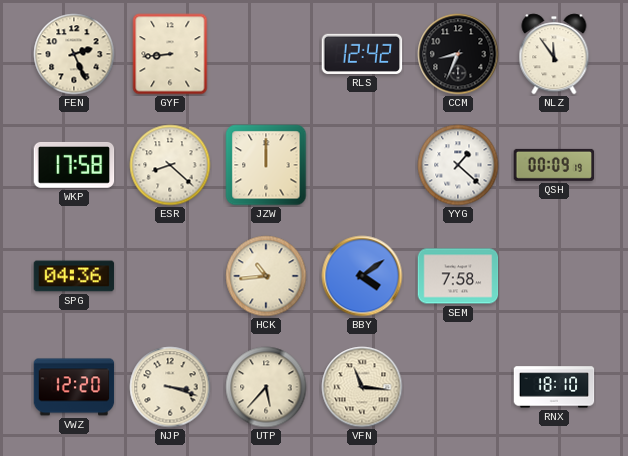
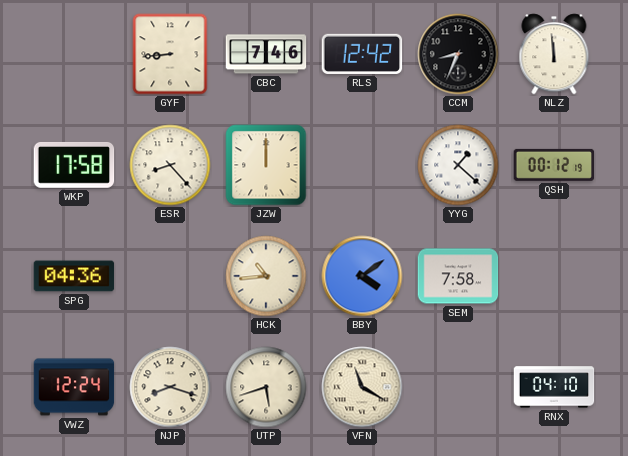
FEN: 2:26 -> none
CBC: none -> 7:46
NLZ: 11:54 -> 11:59
ESR: 8:22 -> 8:23
QSH: 00:09 -> 00:12
VWZ: 12:20 -> 12:24
NJP: 3:18 -> 8:18
UTP: 5:37 -> 5:42
VFN: 11:16 -> 11:20
RNX: 18:10 -> 04:10
